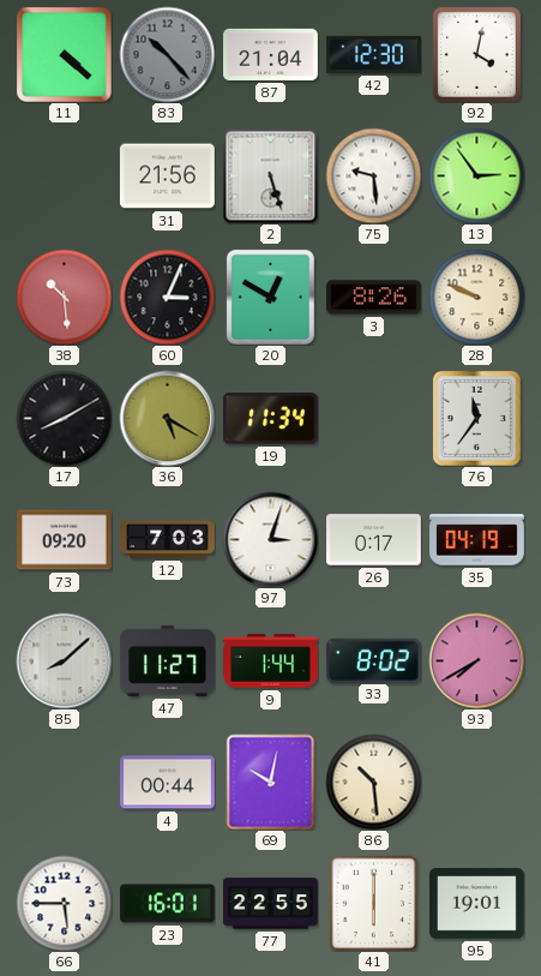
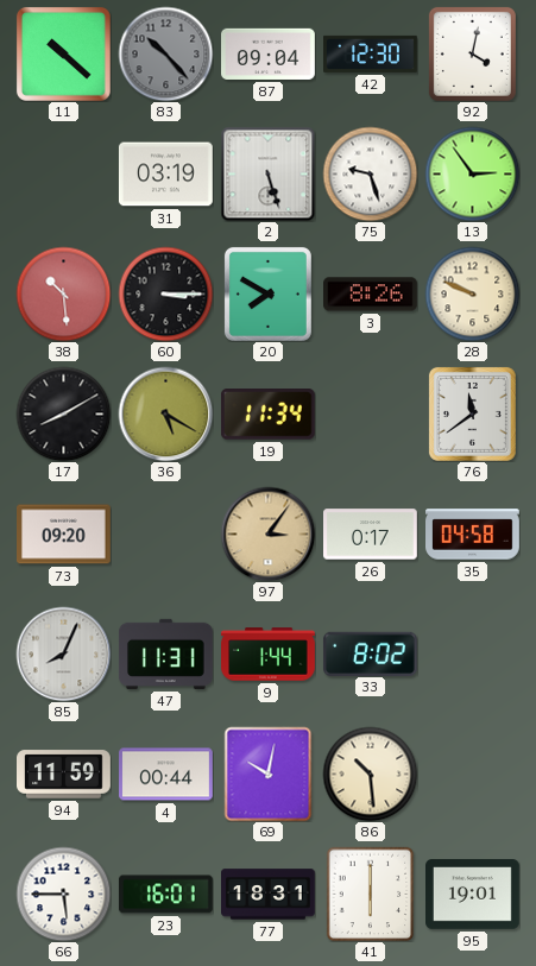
11: 4:22 -> 10:22
87: 21:04 -> 09:04
31: 21:56 -> 03:19
75: 9:29 -> 9:27
60: 3:04 -> 3:15
20: 12:50 -> 7:50
76: 11:36 -> 11:39
12: 7:03 -> none
97: 3:03 -> 3:06
97 dial: white -> champagne
35: 04:19 -> 04:58
85: 8:08 -> 8:04
47: 11:27 -> 11:31
93: 7:40 -> none
94: none -> 11:59
77: 22:55 -> 18:31
